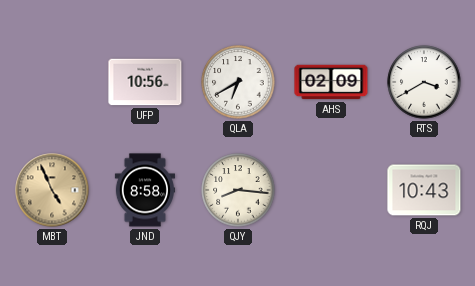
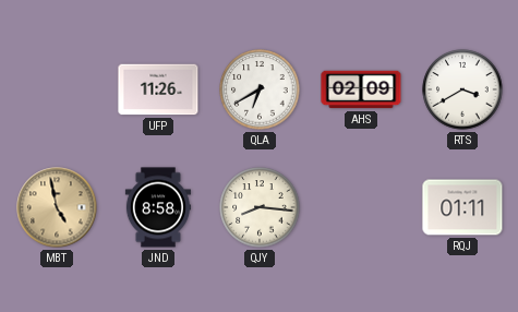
UFP: 10:56 -> 11:26
MBT: 4:56 -> 4:58
RQJ: 10:43 -> 01:11
